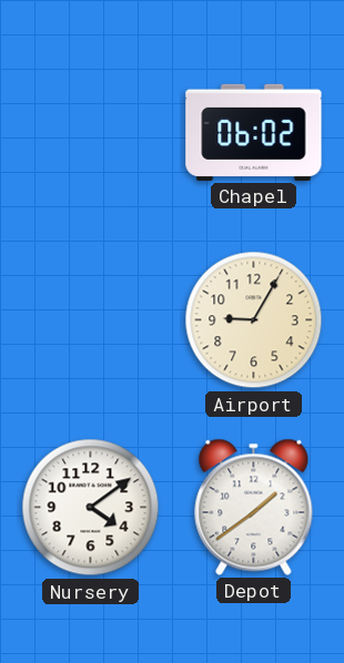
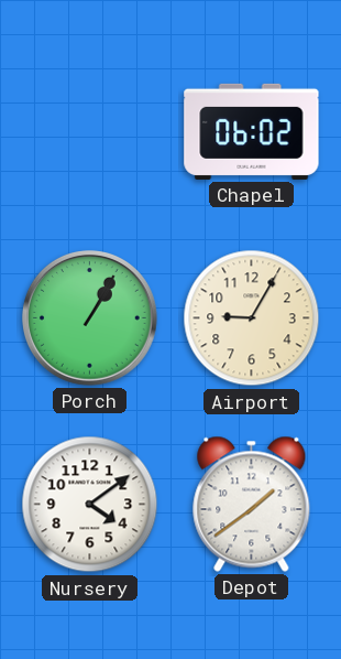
Porch: none -> 1:05
